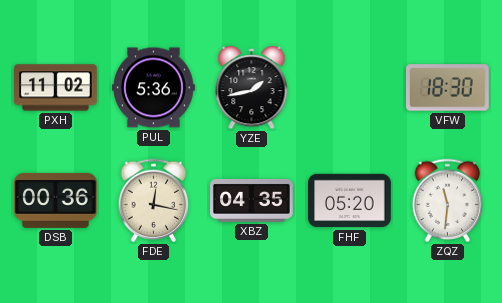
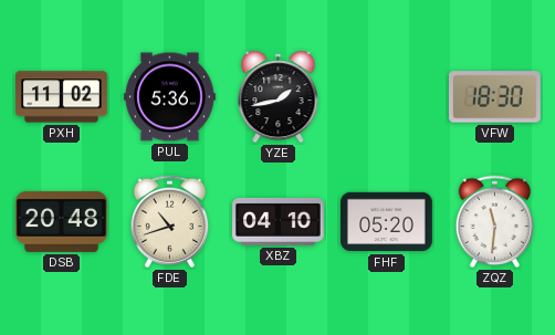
DSB: 00:36 -> 20:48
FDE: 12:17 -> 10:42
XBZ: 04:35 -> 04:10
